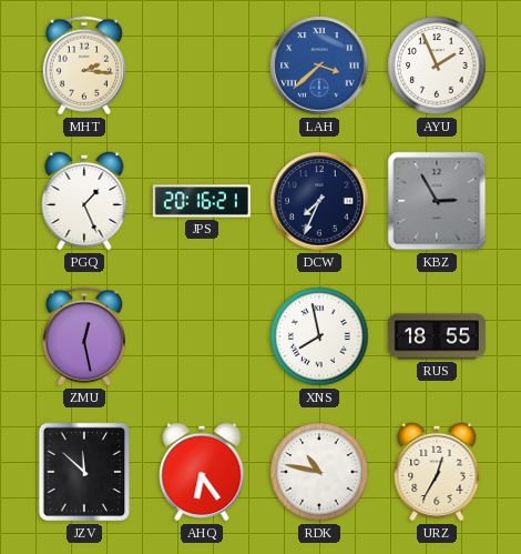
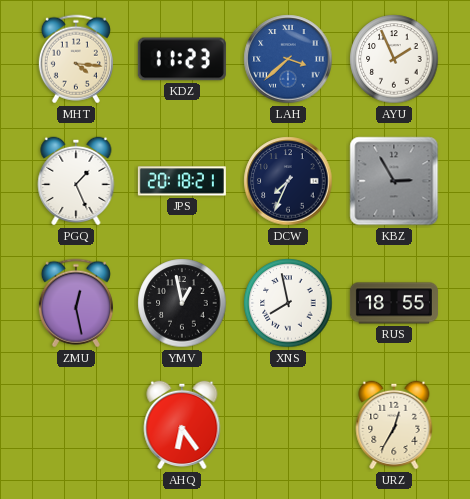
MHT: 2:16 -> 4:16
KDZ: none -> 11:23
JPS: 20:16 -> 20:18
YMV: none -> 12:58
JZV: 11:52 -> none
RDK: 10:47 -> none
